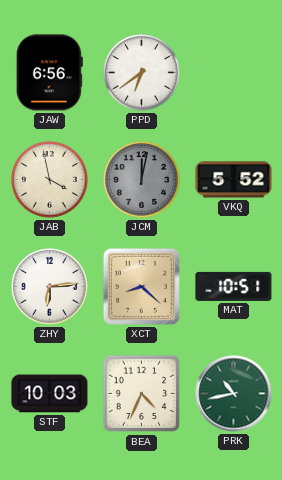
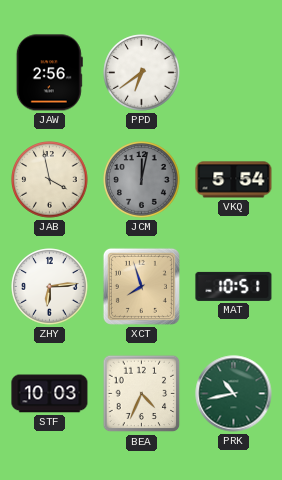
JAW: 6:56 -> 2:56
VKQ: 5:52 -> 5:54
XCT: 8:22 -> 7:57
